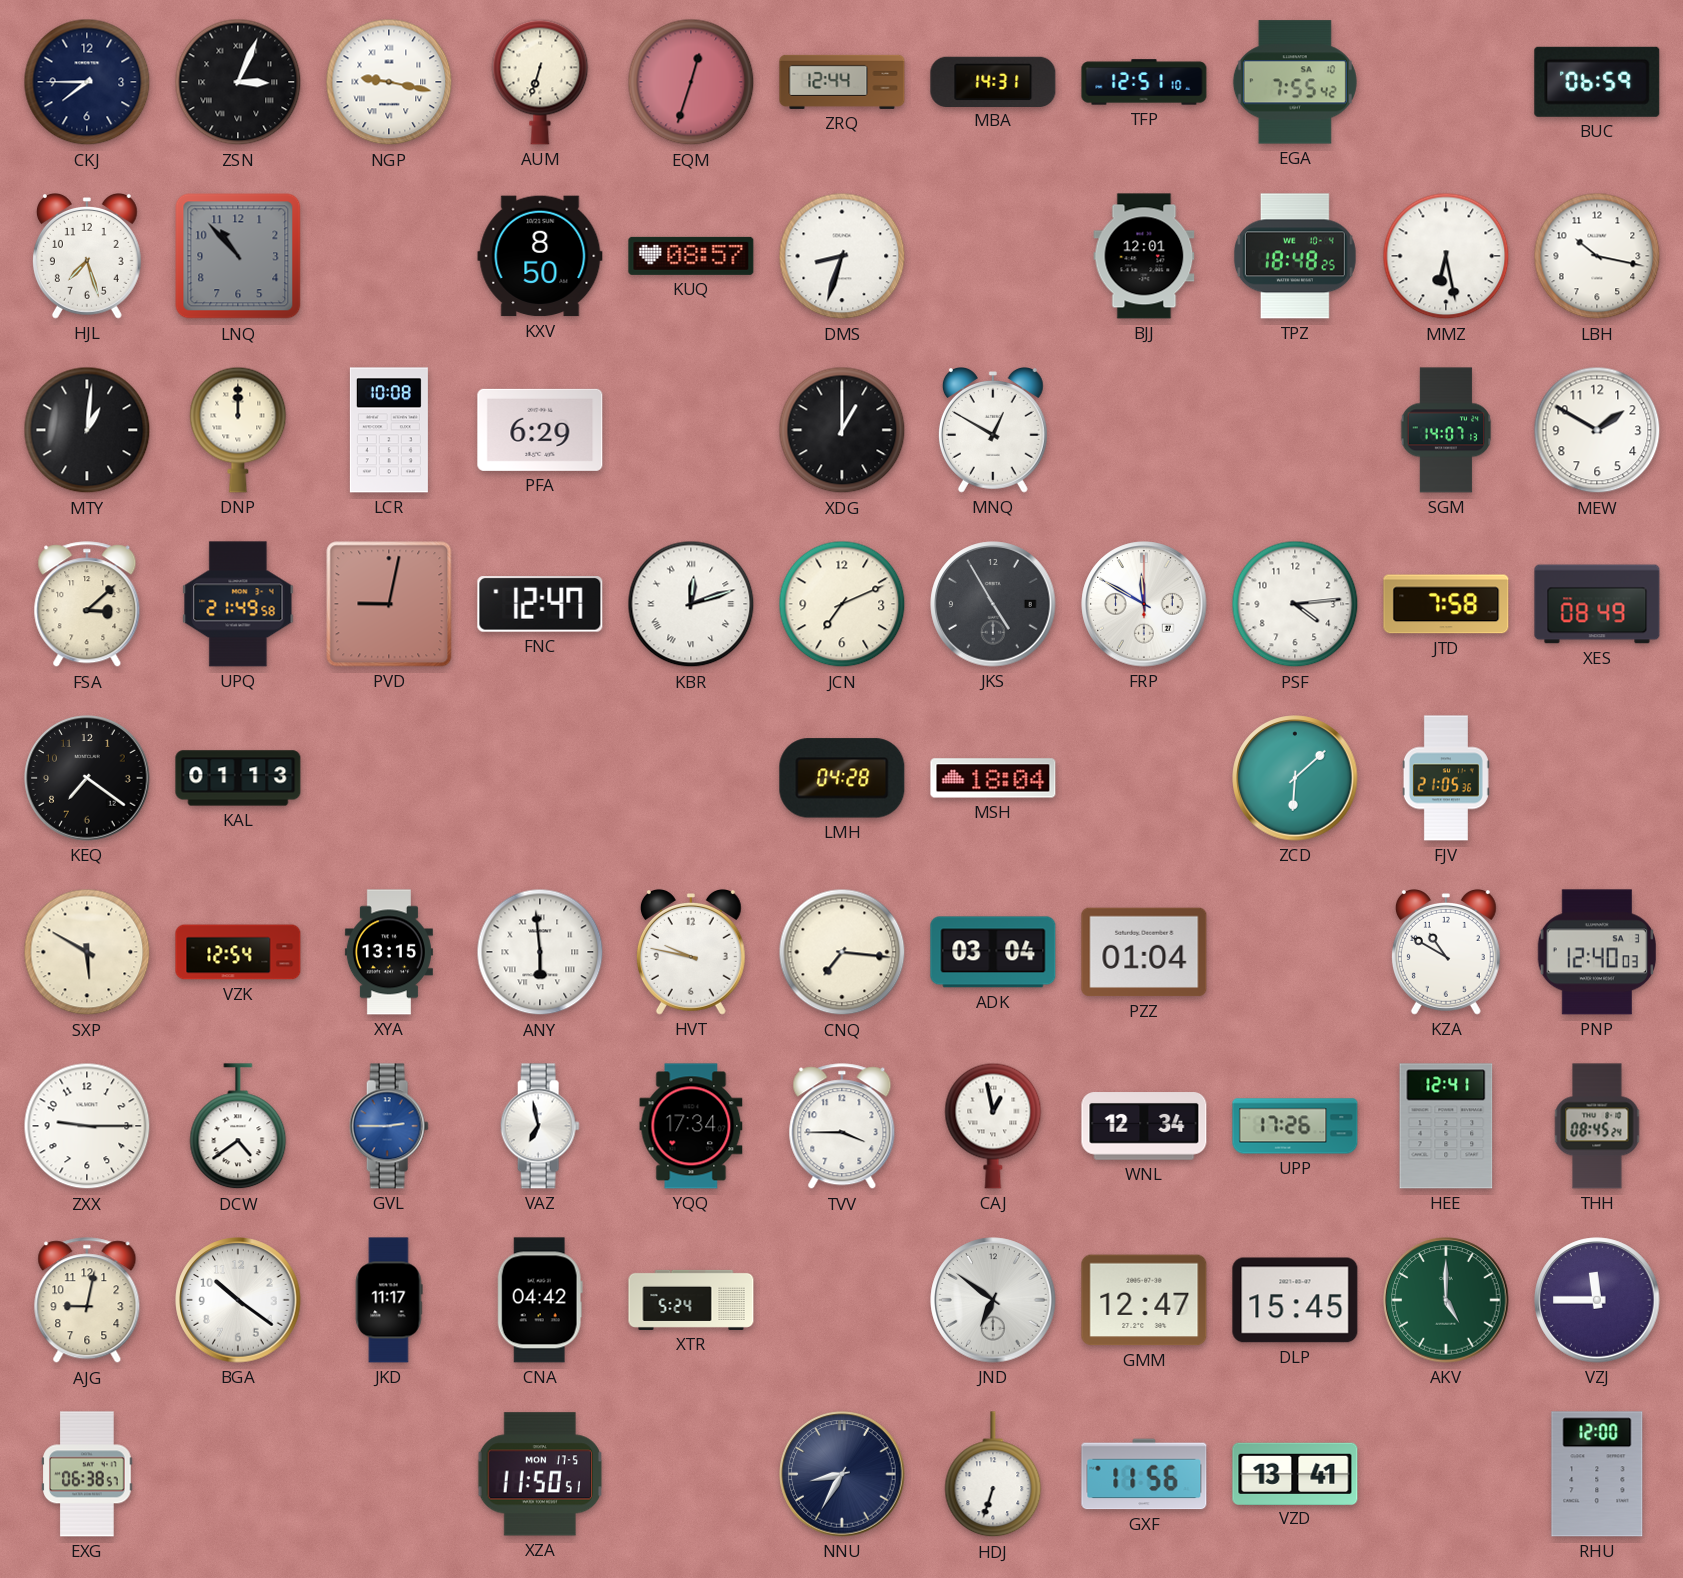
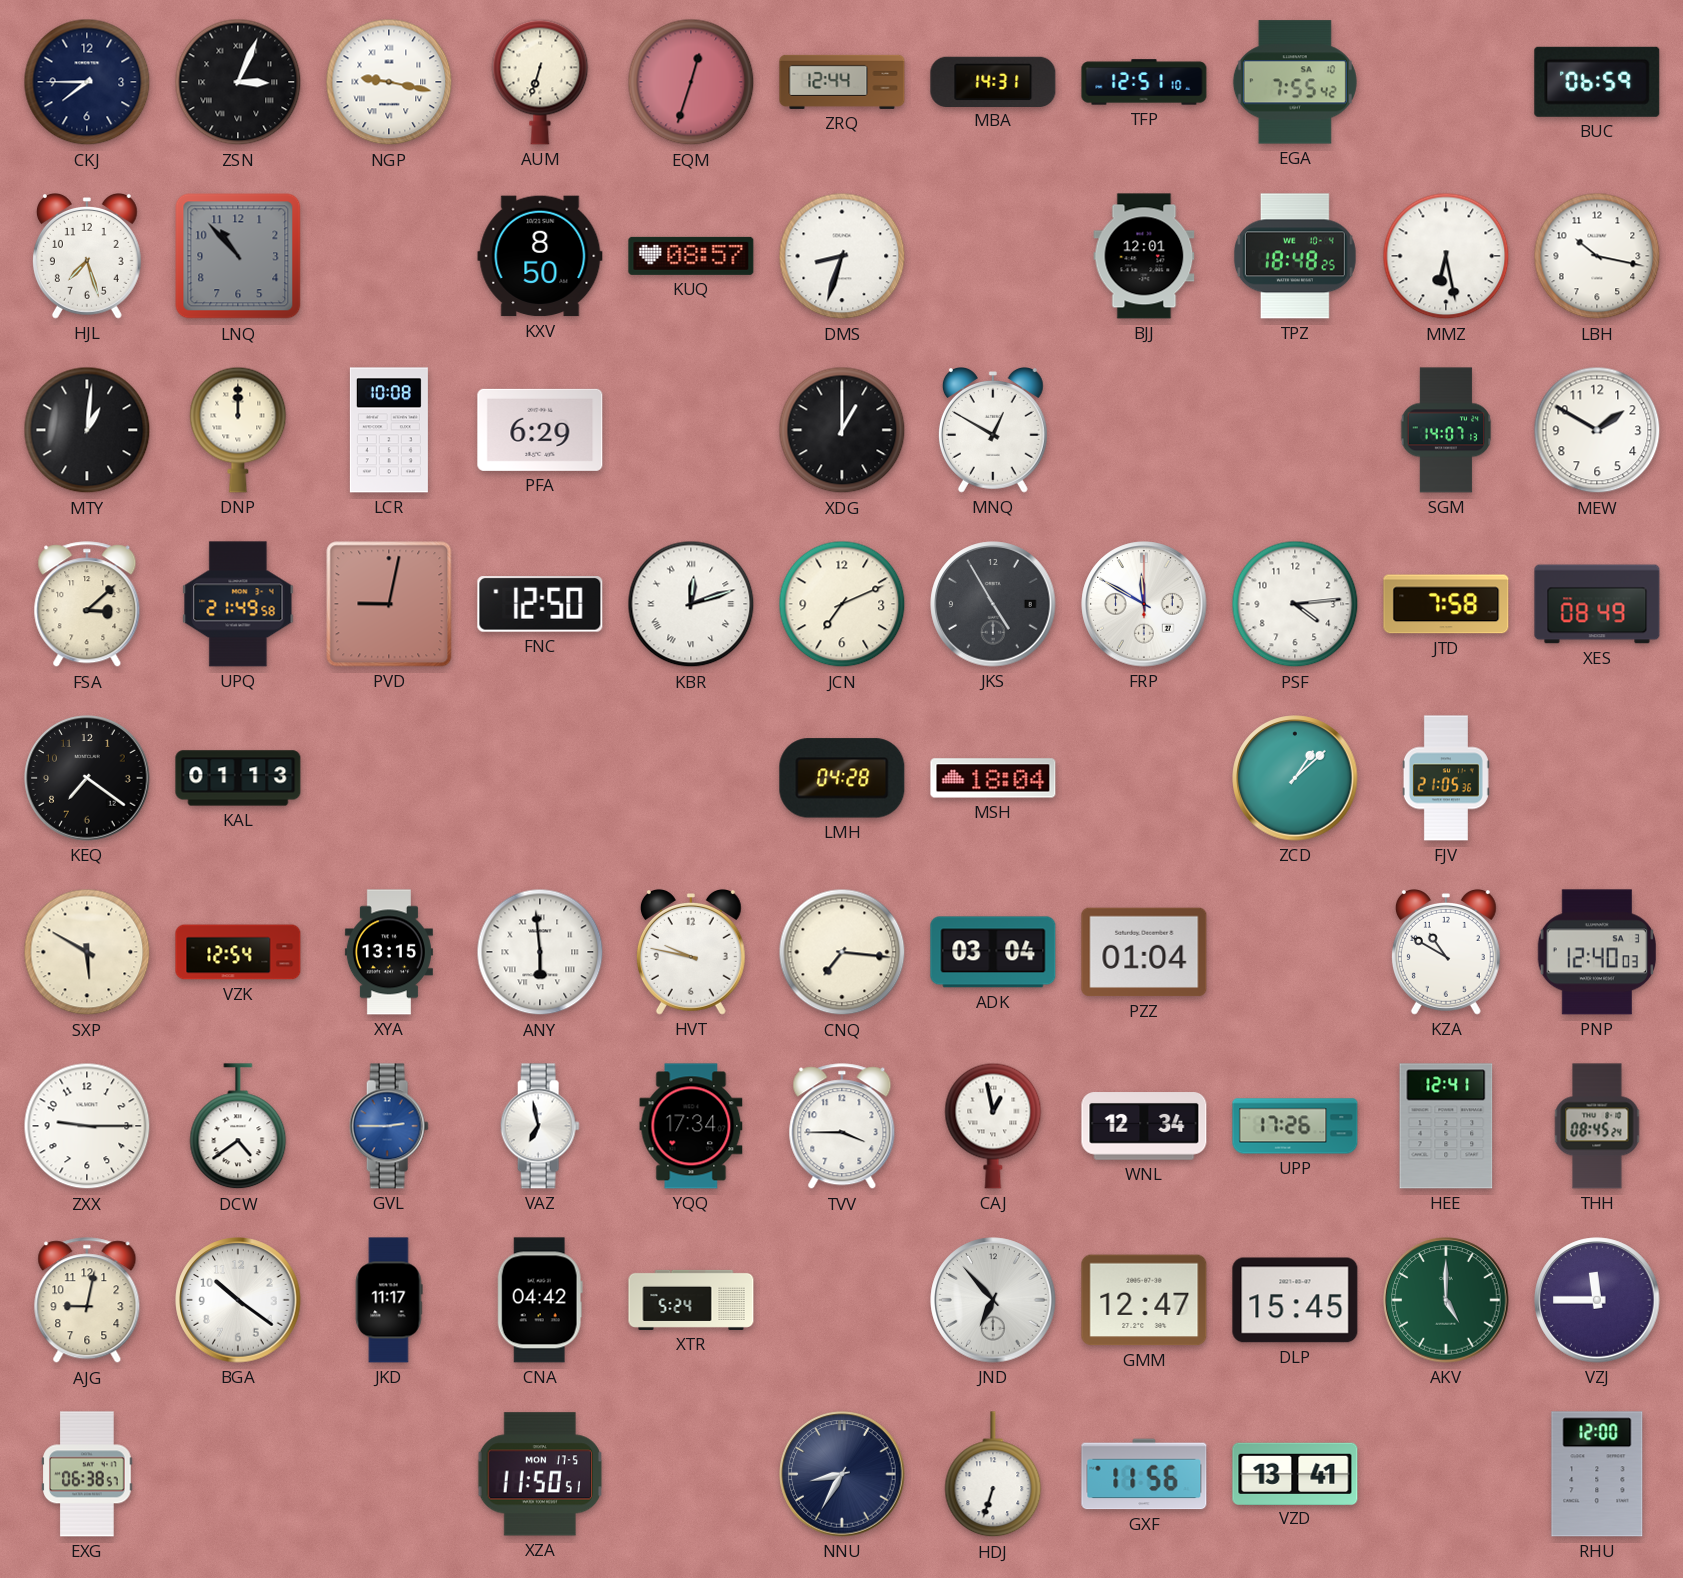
FNC: 12:47 -> 12:50
ZCD: 6:08 -> 1:08
JND: 6:51 -> 6:53
